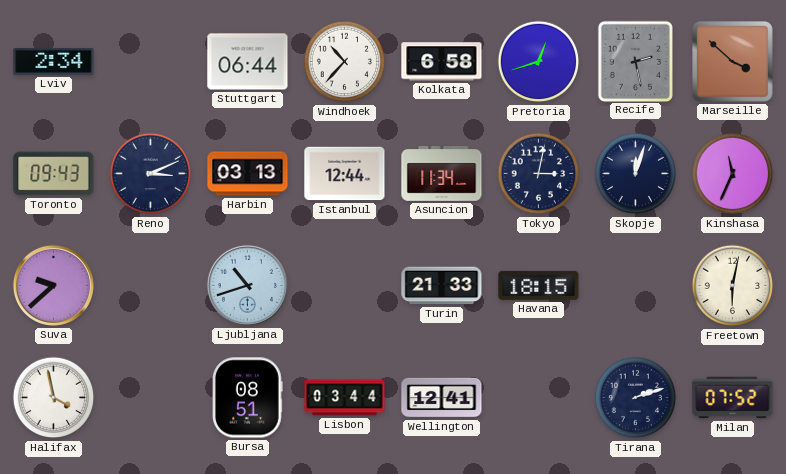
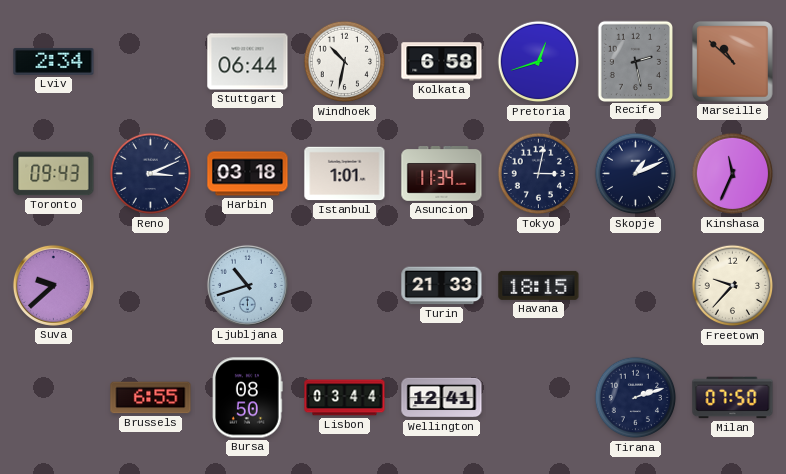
Windhoek: 10:37 -> 10:32
Marseille: 3:52 -> 10:52
Harbin: 03:13 -> 03:18
Istanbul: 12:44 -> 1:01
Skopje: 12:03 -> 1:11
Freetown: 6:02 -> 9:37
Halifax: 3:58 -> none
Brussels: none -> 6:55
Bursa: 08:51 -> 08:50
Milan: 07:52 -> 07:50
